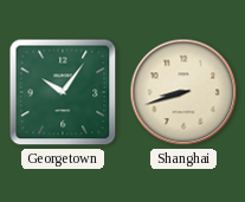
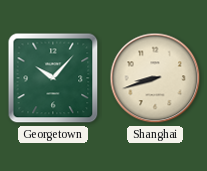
Georgetown: 10:06 -> 10:07
